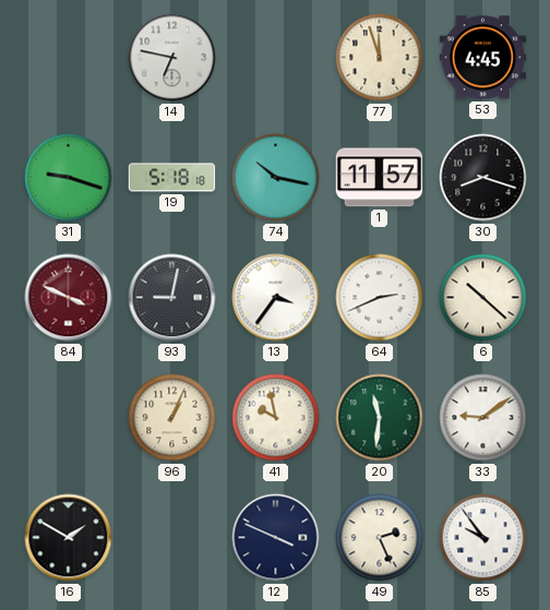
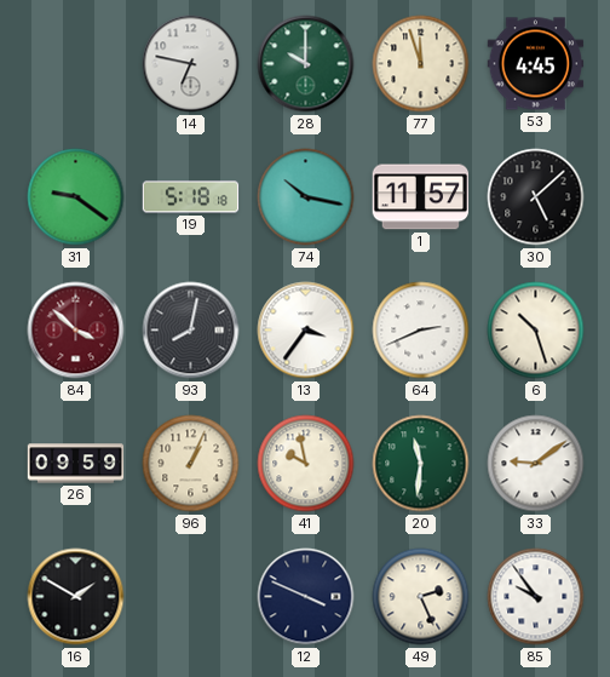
28: none -> 10:00
31: 9:18 -> 9:21
30: 8:18 -> 5:08
84: 3:49 -> 3:52
93: 9:02 -> 8:02
6: 10:22 -> 10:27
26: none -> 09:59
